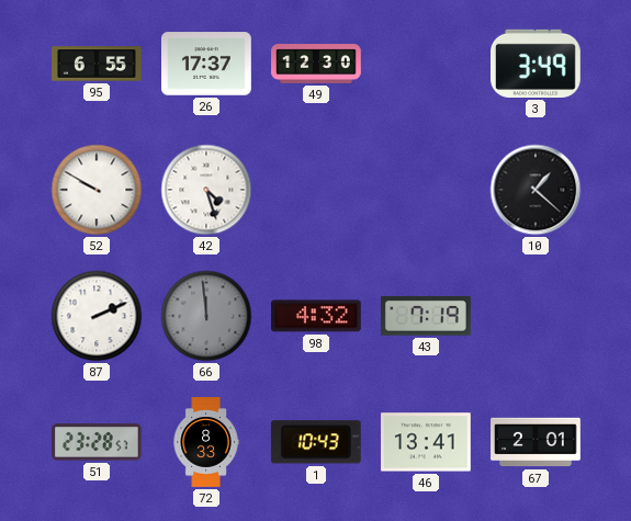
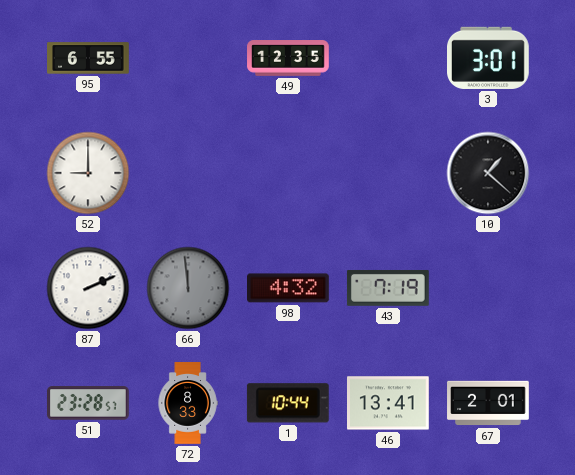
26: 17:37 -> none
49: 12:30 -> 12:35
3: 3:49 -> 3:01
52: 9:50 -> 9:00
42: 4:27 -> none
1: 10:43 -> 10:44
